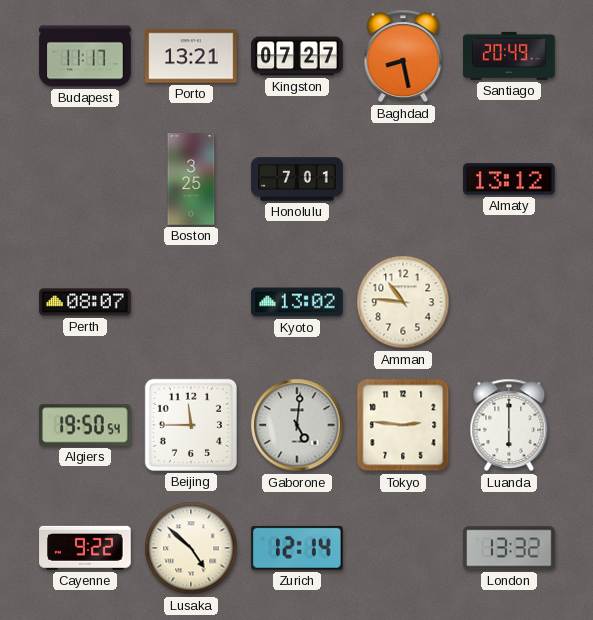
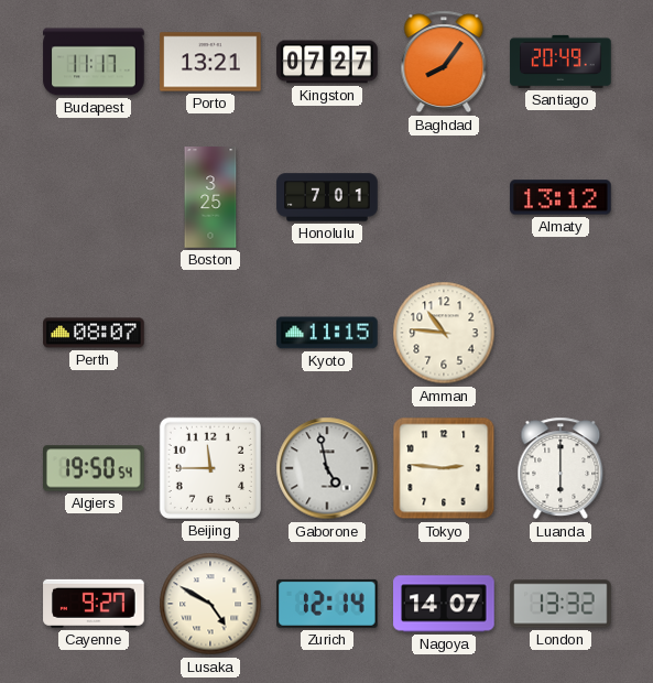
Baghdad: 8:28 -> 8:06
Kyoto: 13:02 -> 11:15
Gaborone: 5:01 -> 4:58
Cayenne: 9:22 -> 9:27
Lusaka: 4:52 -> 4:50
Nagoya: none -> 14:07
